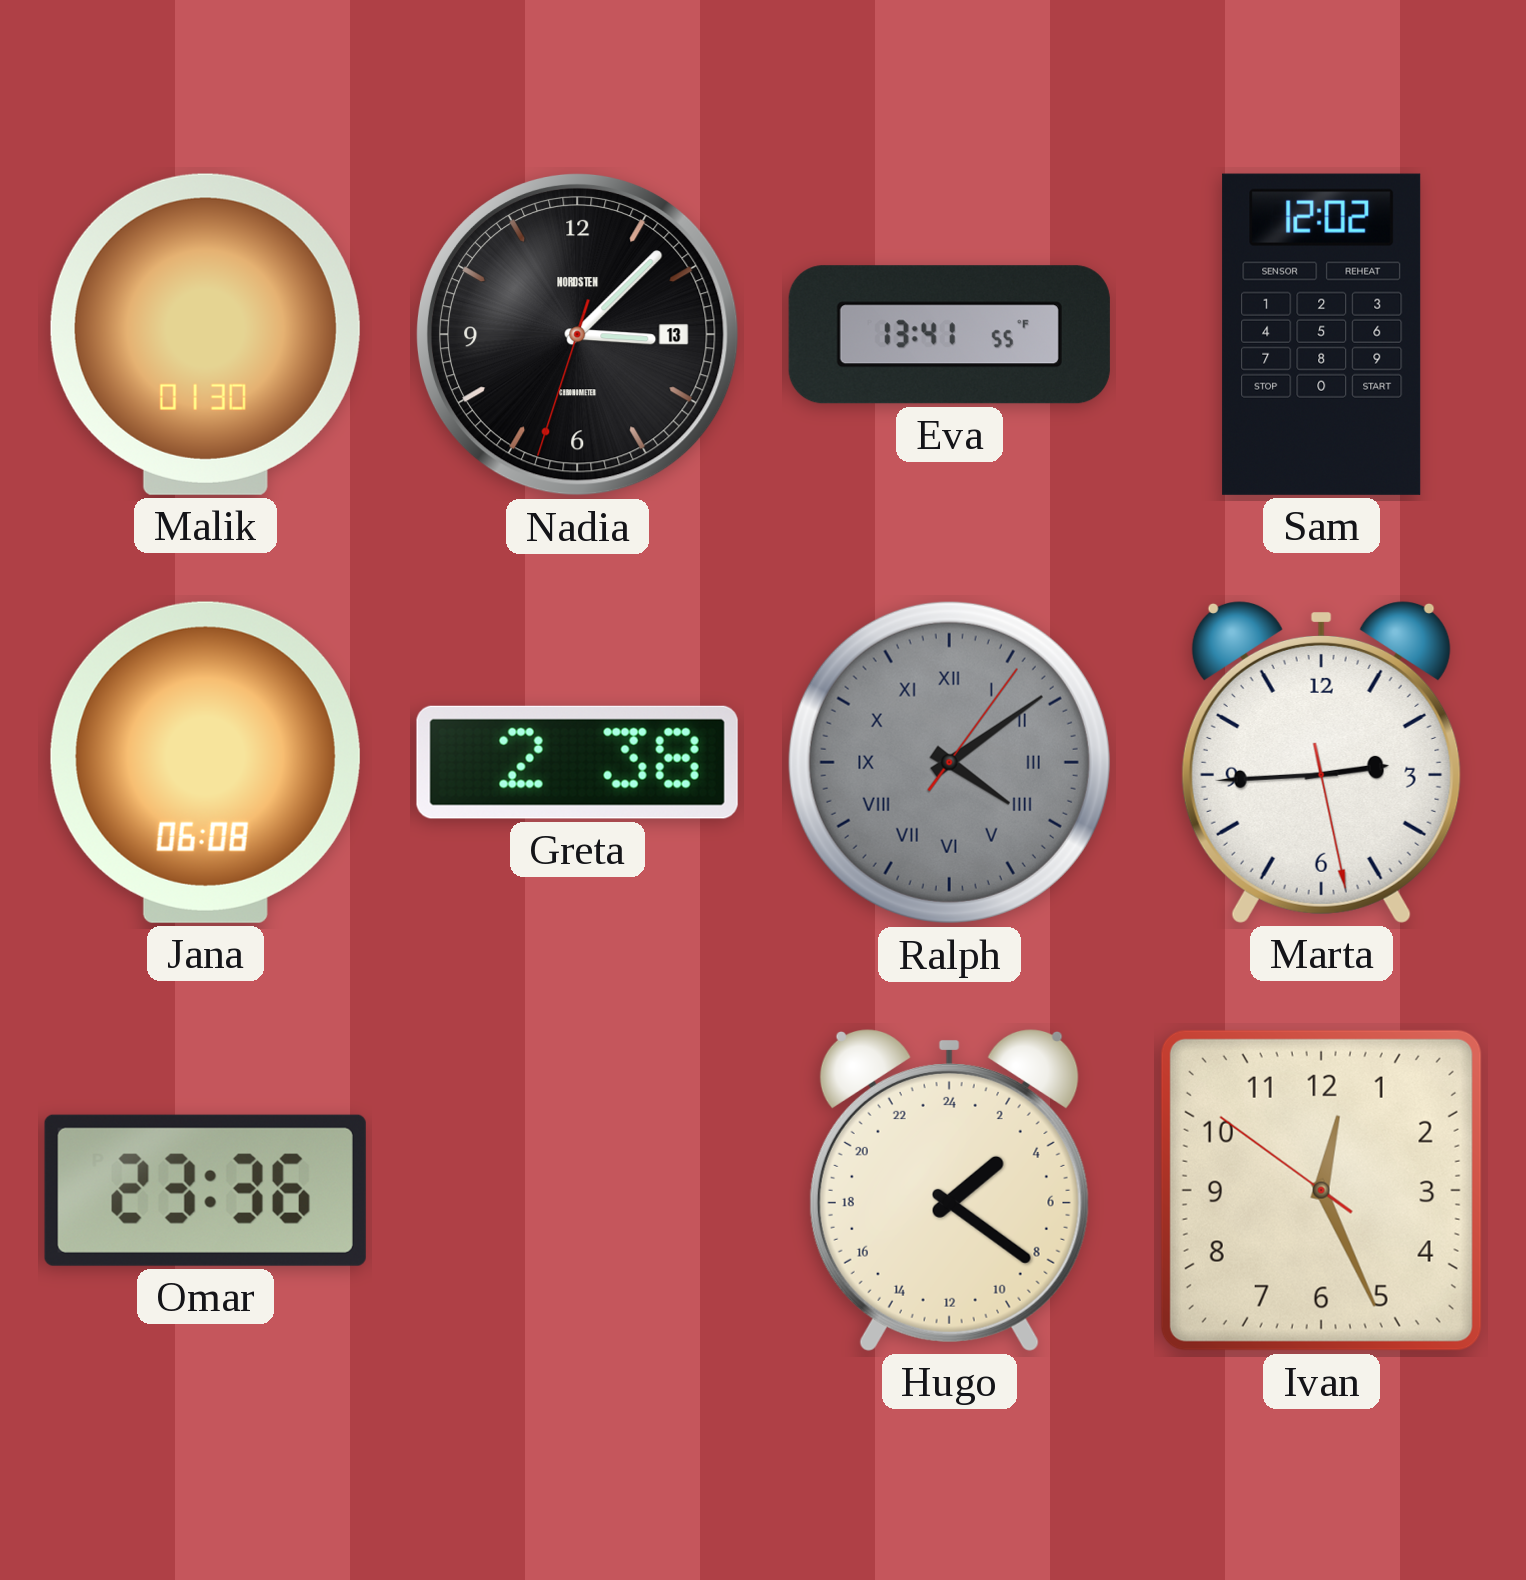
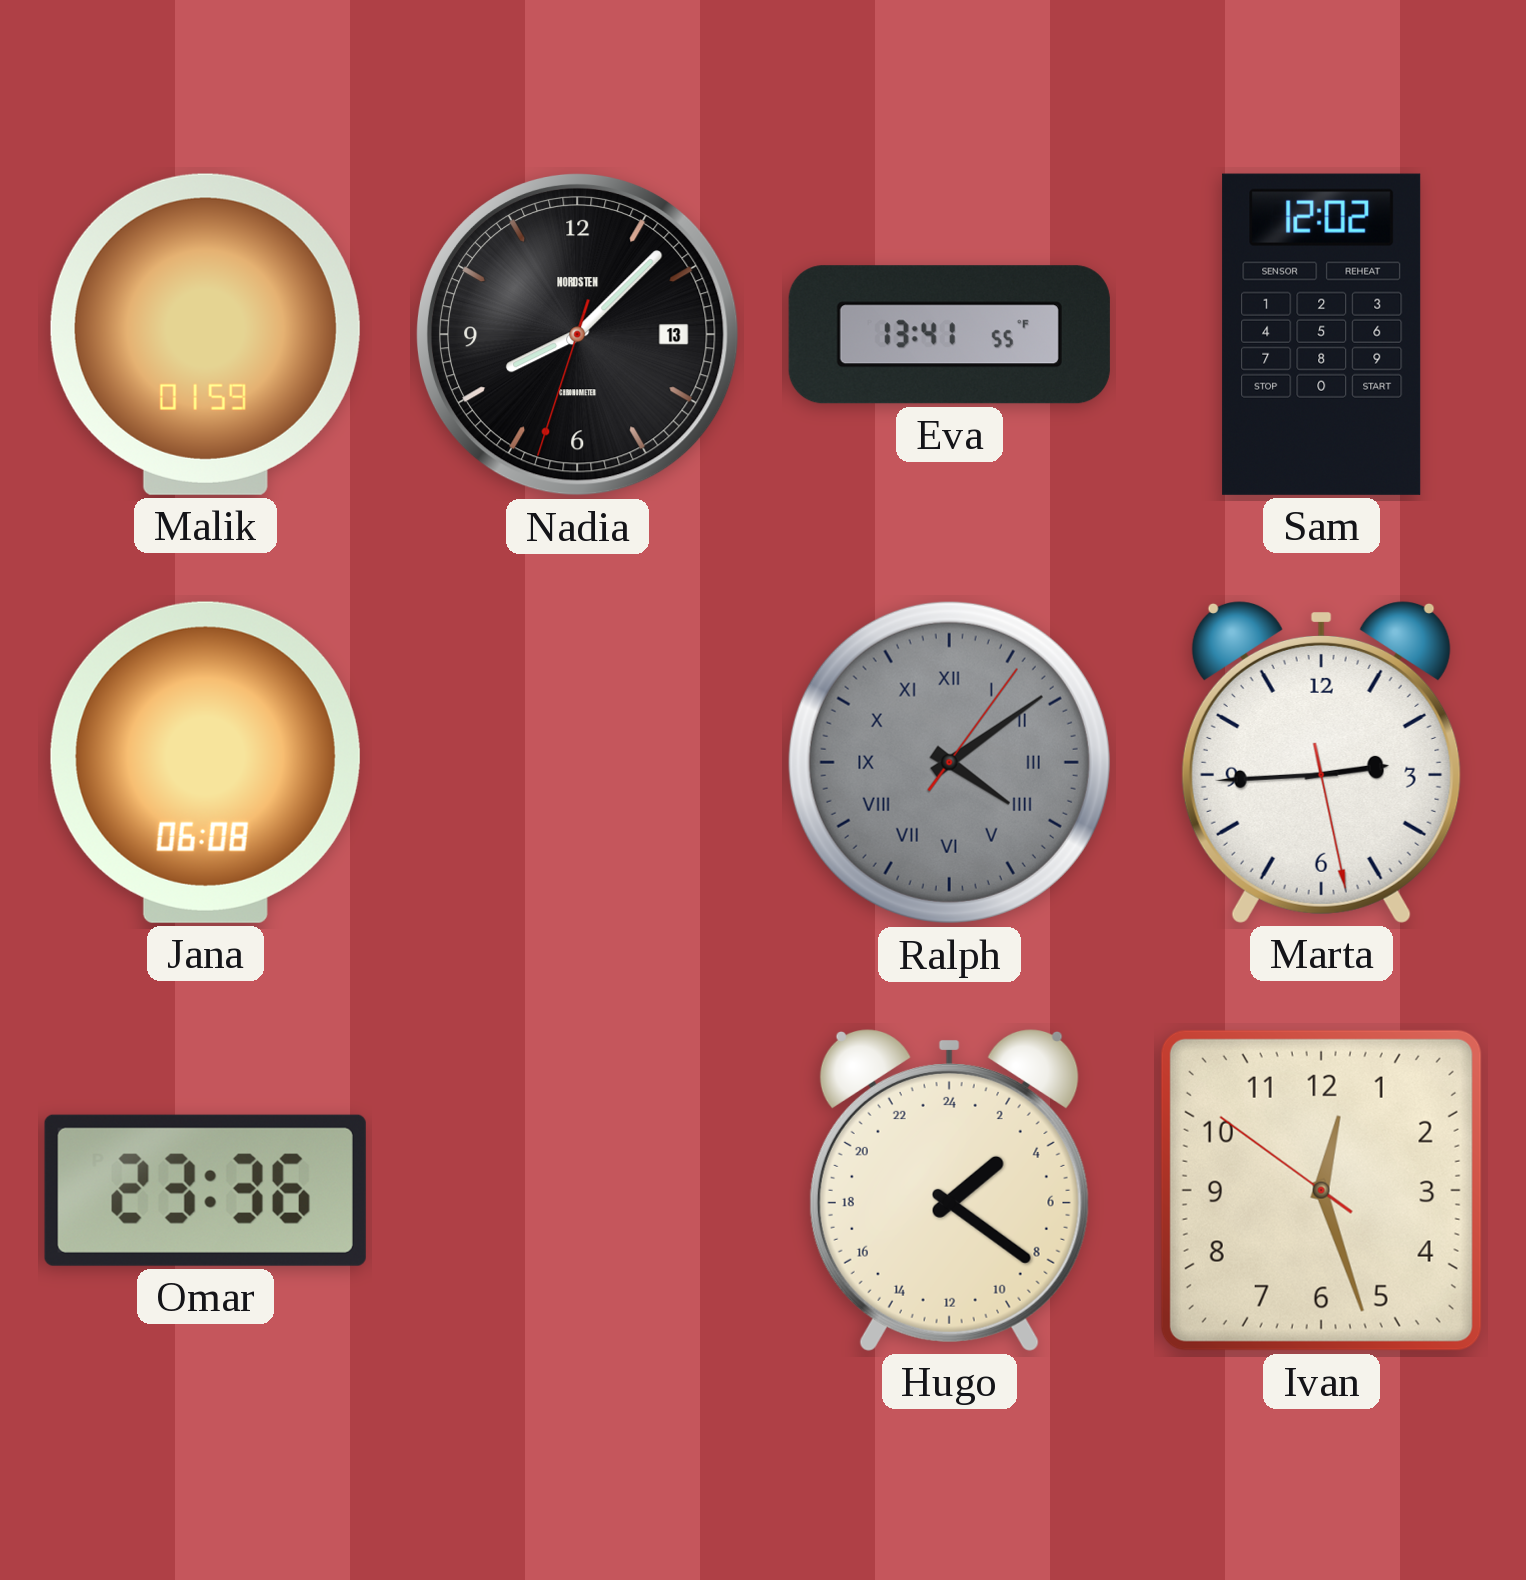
Malik: 01:30 -> 01:59
Nadia: 3:07 -> 8:07
Greta: 2:38 -> none
Ivan: 12:25 -> 12:26
